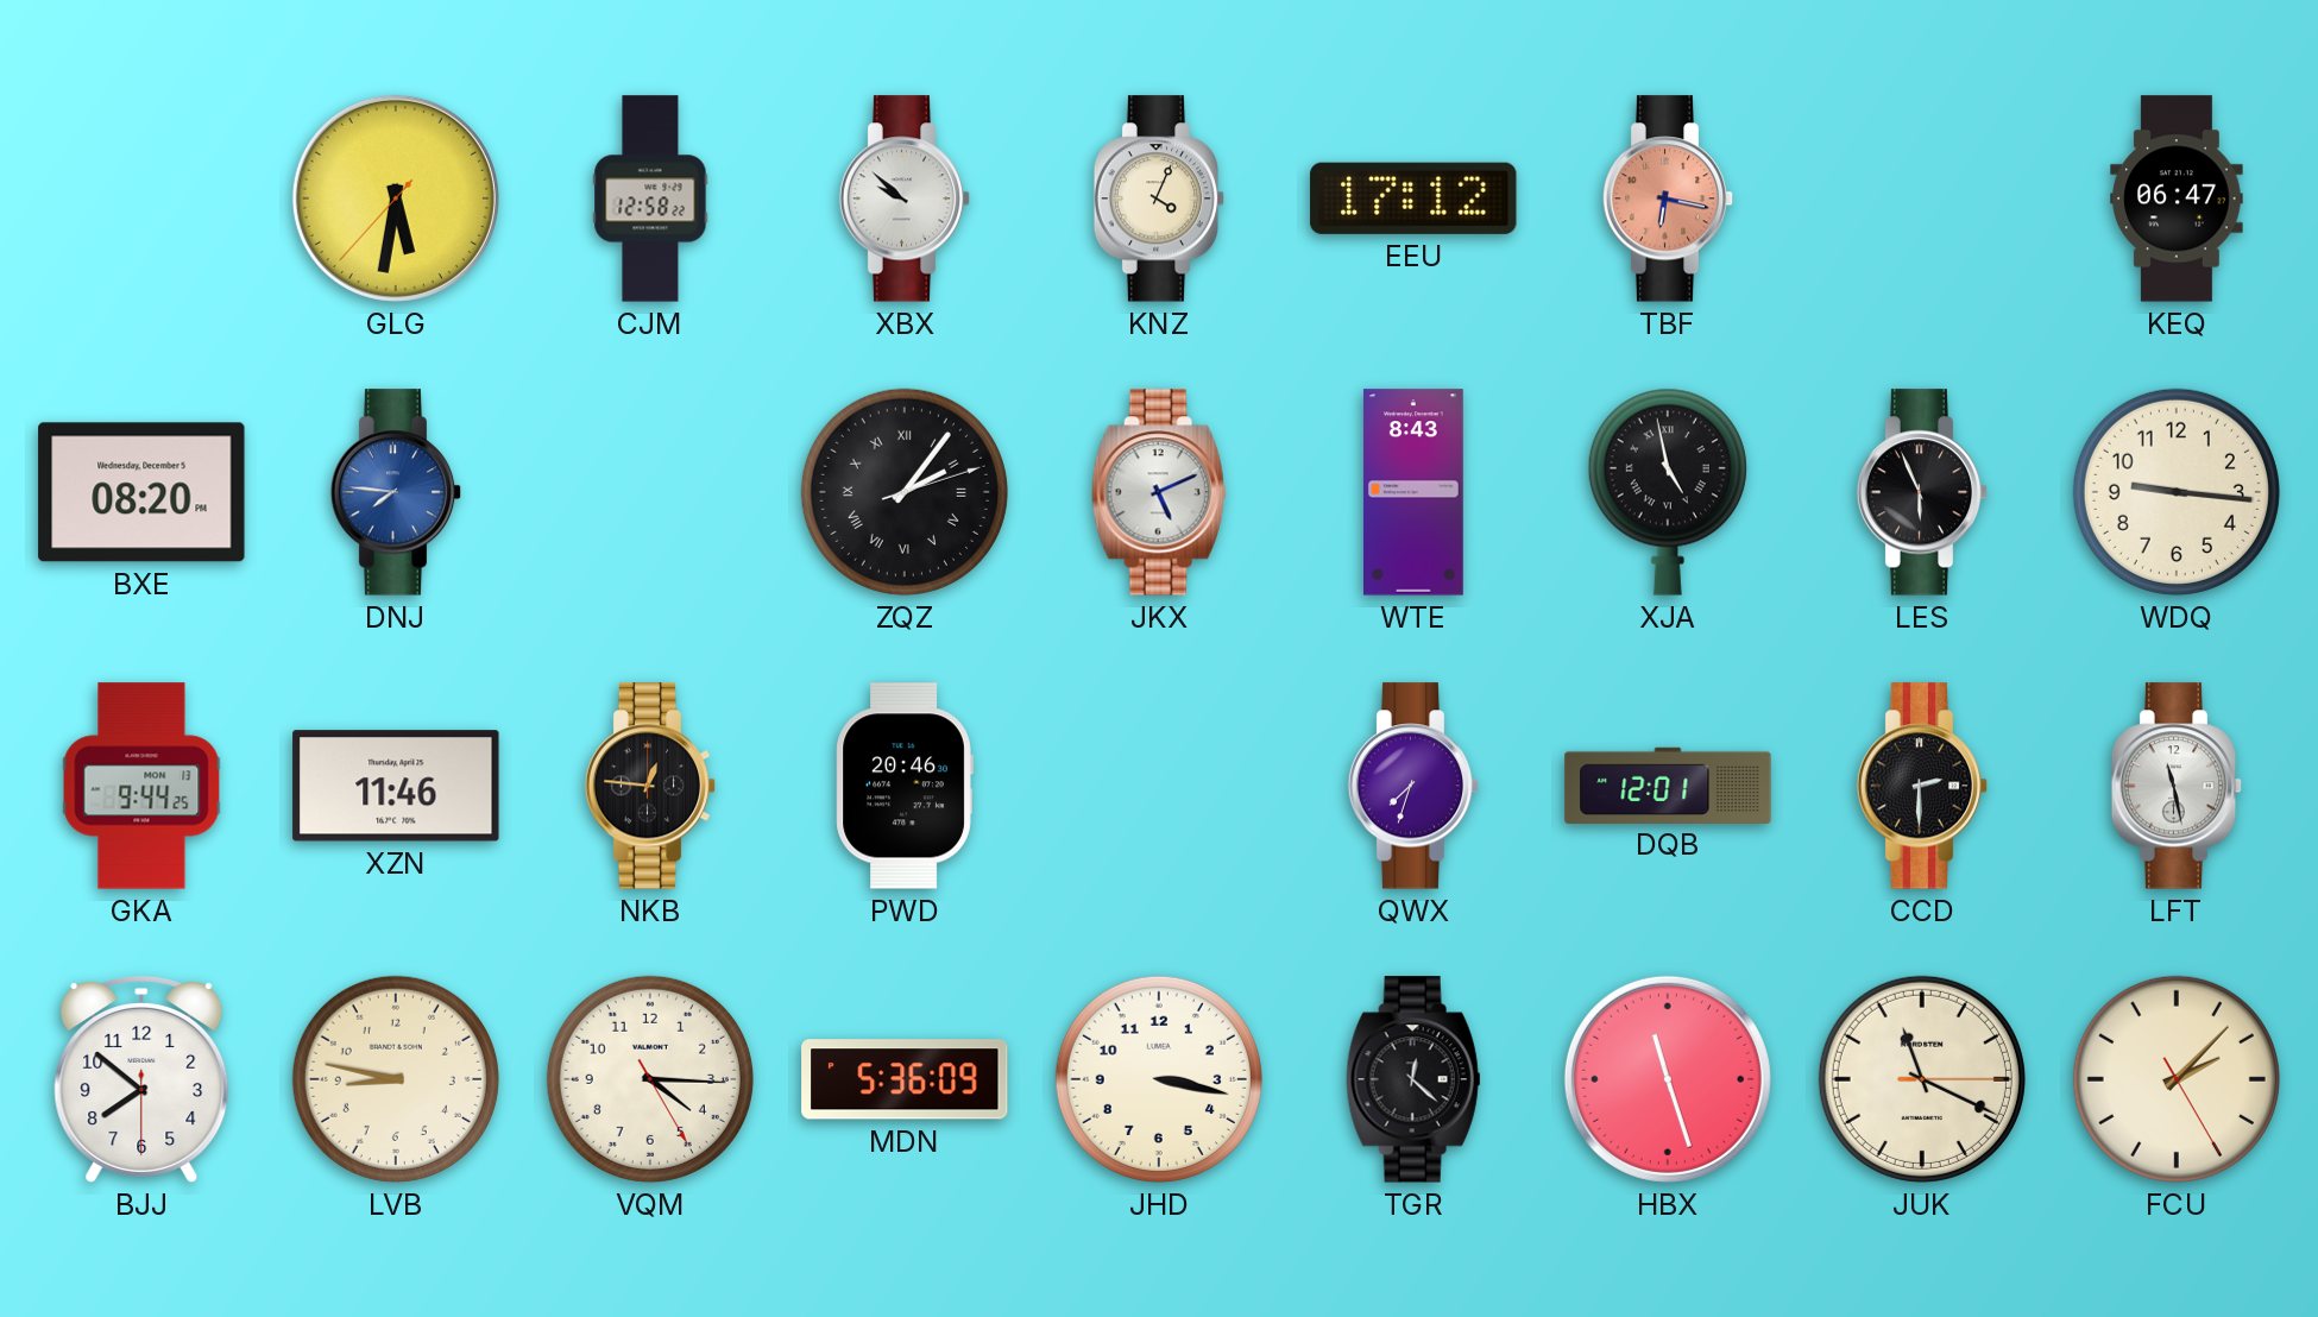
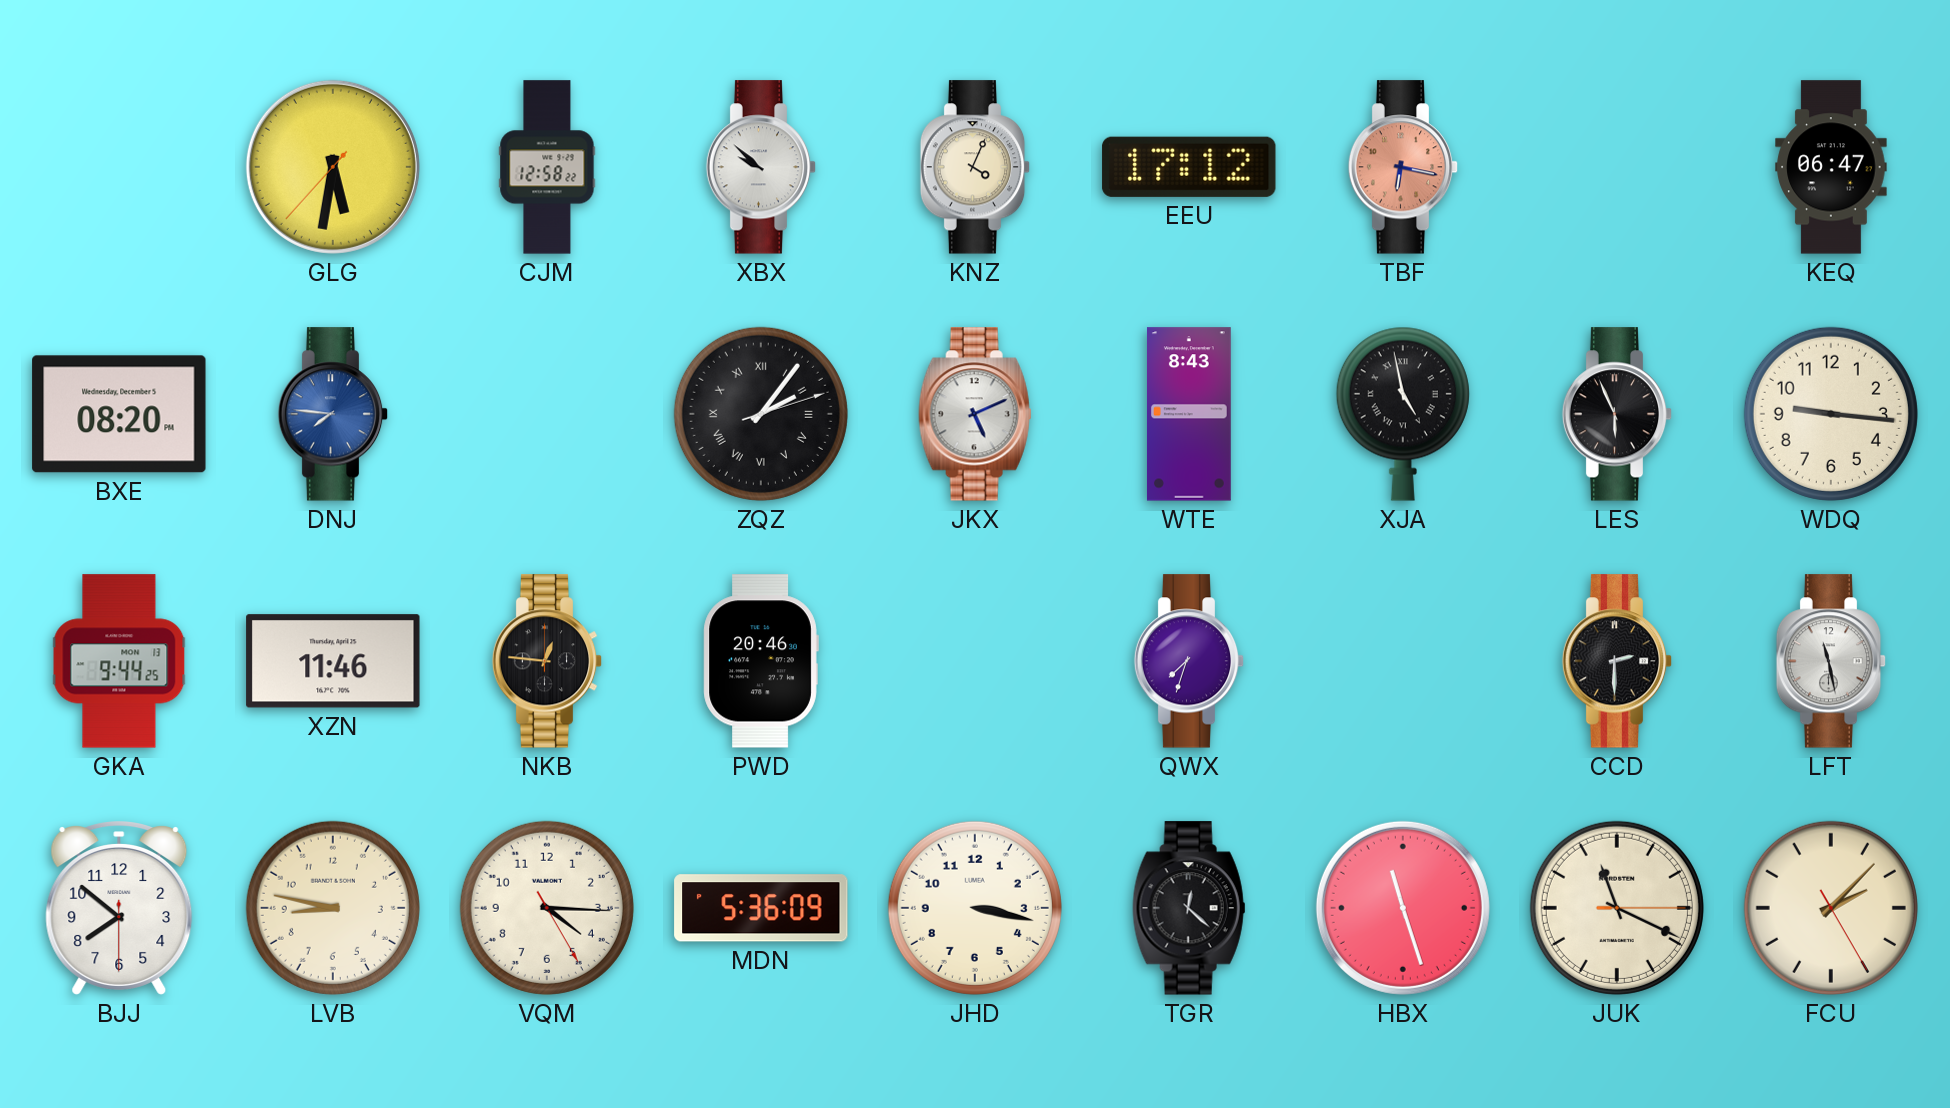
DQB: 12:01 -> none
